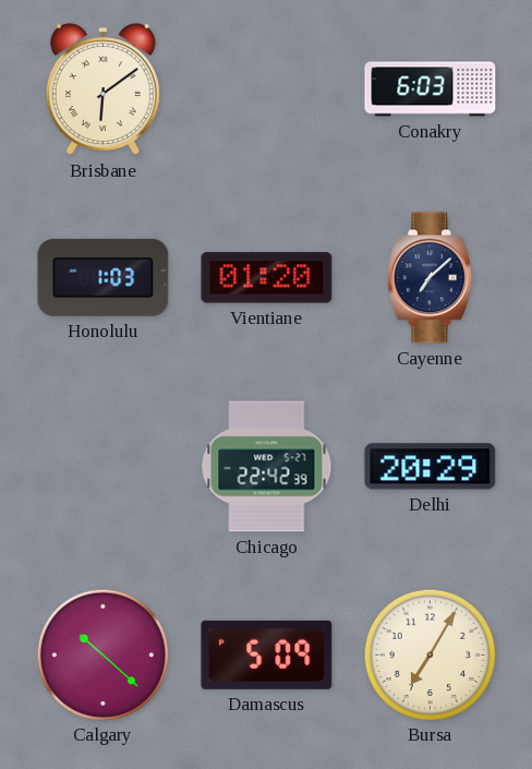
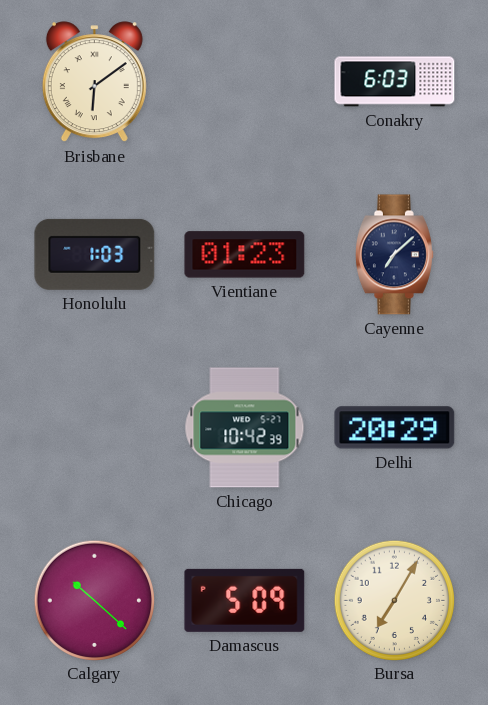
Vientiane: 01:20 -> 01:23
Chicago: 22:42 -> 10:42
